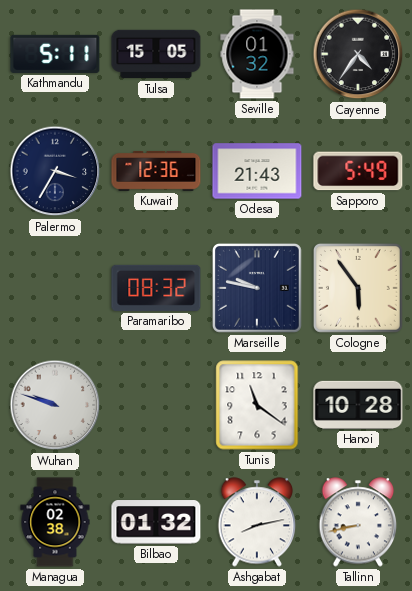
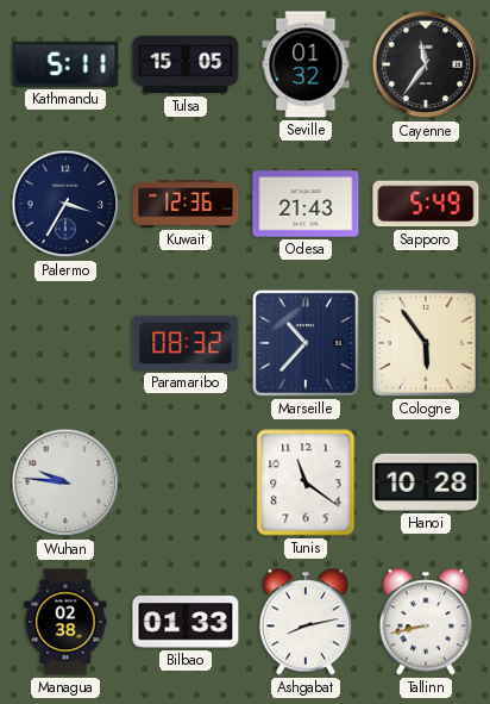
Cayenne: 4:36 -> 11:36
Marseille: 9:47 -> 10:37
Wuhan: 9:48 -> 9:46
Bilbao: 01:32 -> 01:33
